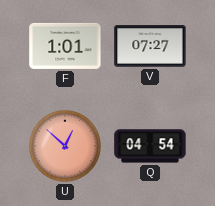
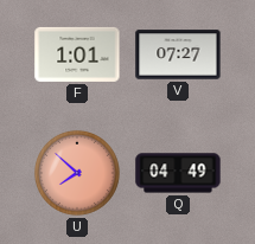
U: 12:52 -> 7:52
Q: 04:54 -> 04:49
